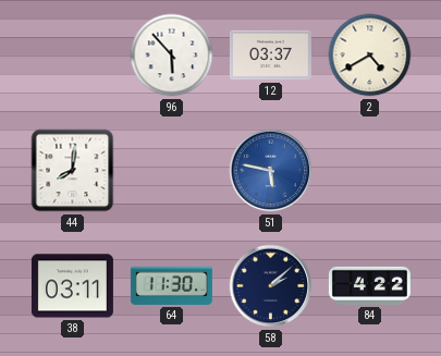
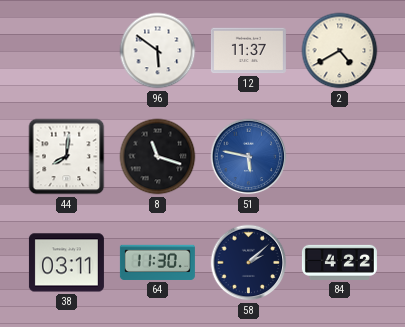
96: 5:53 -> 5:51
12: 03:37 -> 11:37
8: none -> 11:18
